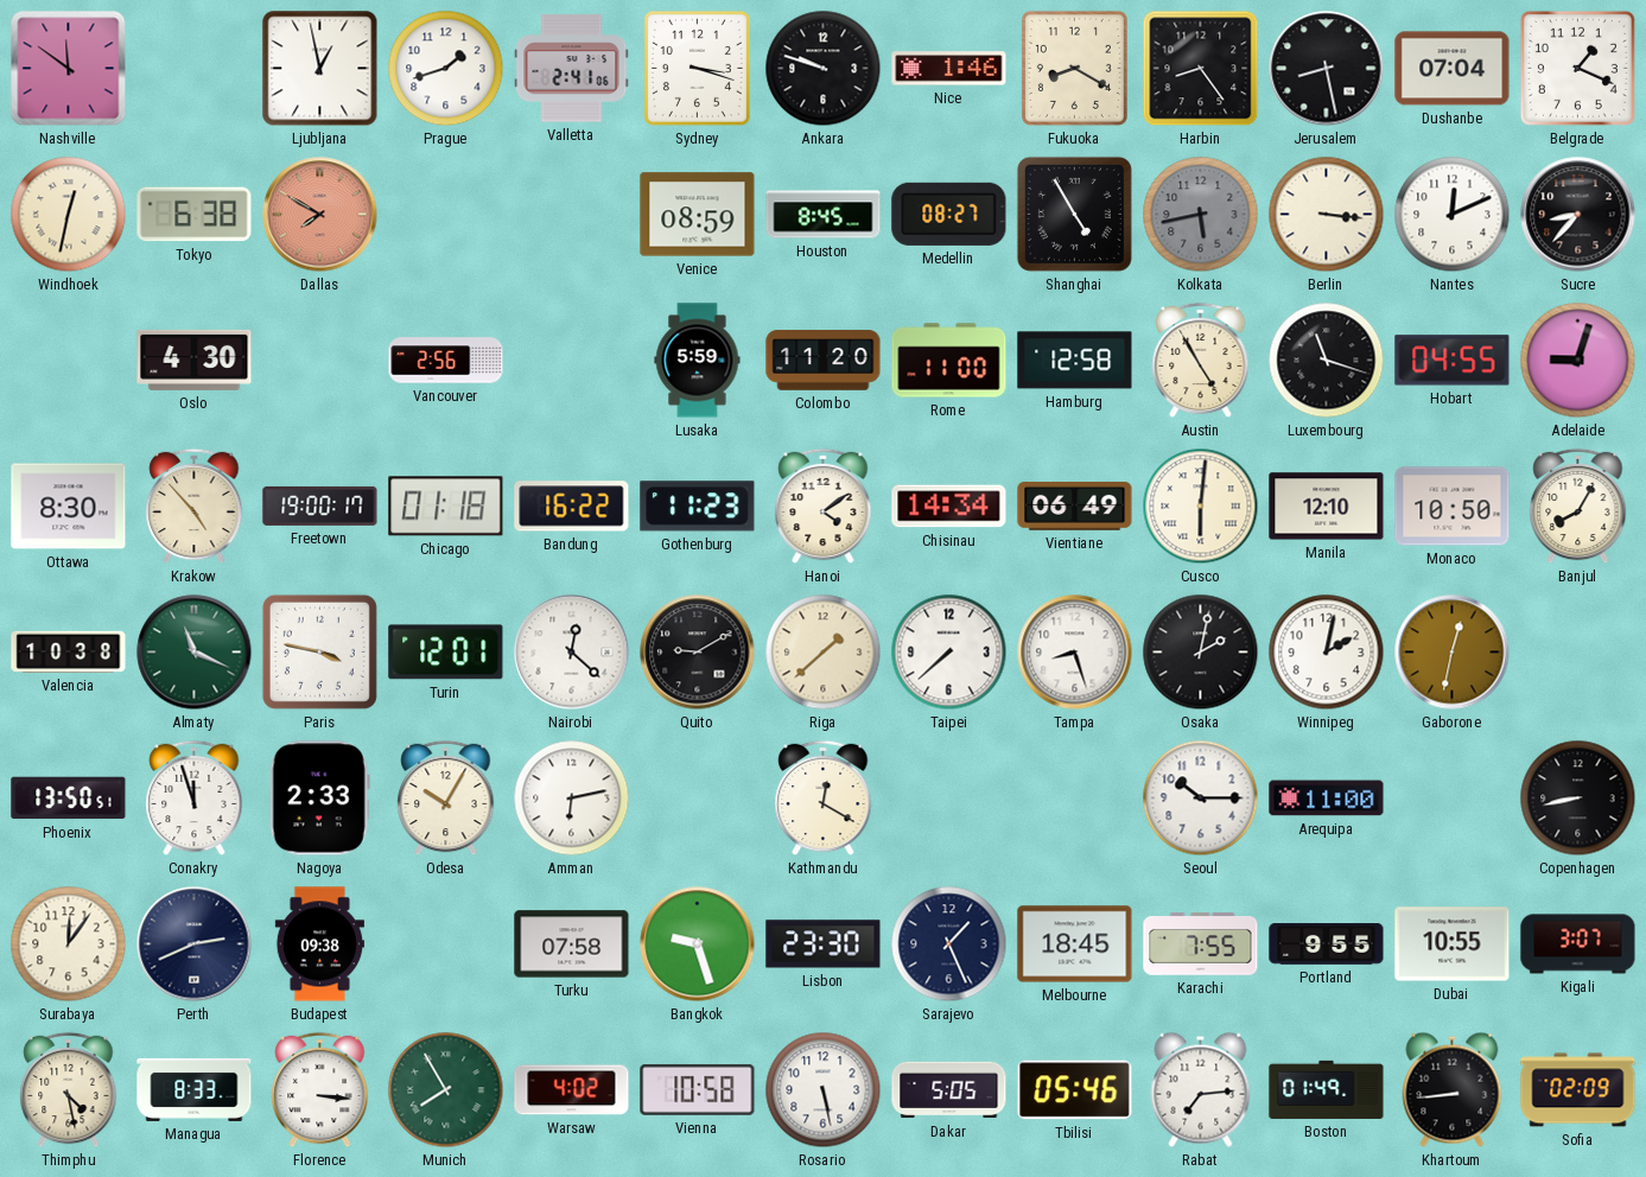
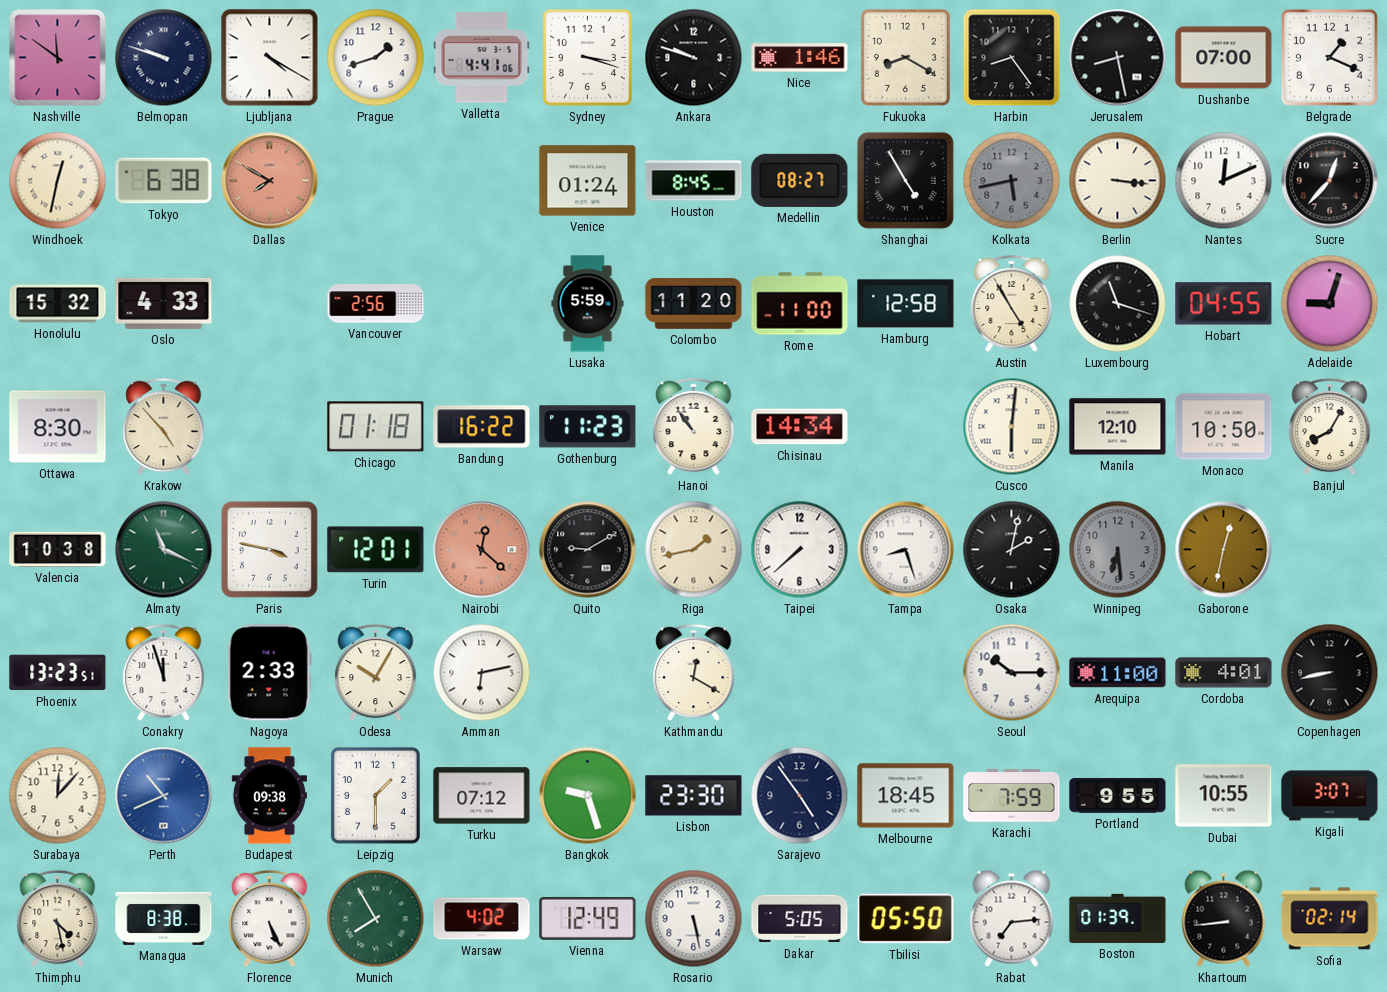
Belmopan: none -> 9:48
Ljubljana: 12:58 -> 4:20
Valletta: 2:41 -> 4:41
Dushanbe: 07:04 -> 07:00
Venice: 08:59 -> 01:24
Sucre: 8:37 -> 12:37
Honolulu: none -> 15:32
Oslo: 4:30 -> 4:33
Freetown: 19:00 -> none
Hanoi: 4:09 -> 10:54
Vientiane: 06:49 -> none
Nairobi dial: white -> salmon
Riga: 1:38 -> 1:43
Winnipeg: 2:02 -> 6:29
Winnipeg dial: white -> grey
Phoenix: 13:50 -> 13:23
Cordoba: none -> 4:01
Surabaya: 12:06 -> 12:07
Perth: 2:41 -> 10:41
Perth dial: navy -> blue
Leipzig: none -> 1:30
Turku: 07:58 -> 07:12
Sarajevo: 1:26 -> 4:54
Karachi: 7:55 -> 7:59
Managua: 8:33 -> 8:38
Florence: 3:16 -> 5:26
Vienna: 10:58 -> 12:49
Tbilisi: 05:46 -> 05:50
Boston: 01:49 -> 01:39
Sofia: 02:09 -> 02:14
